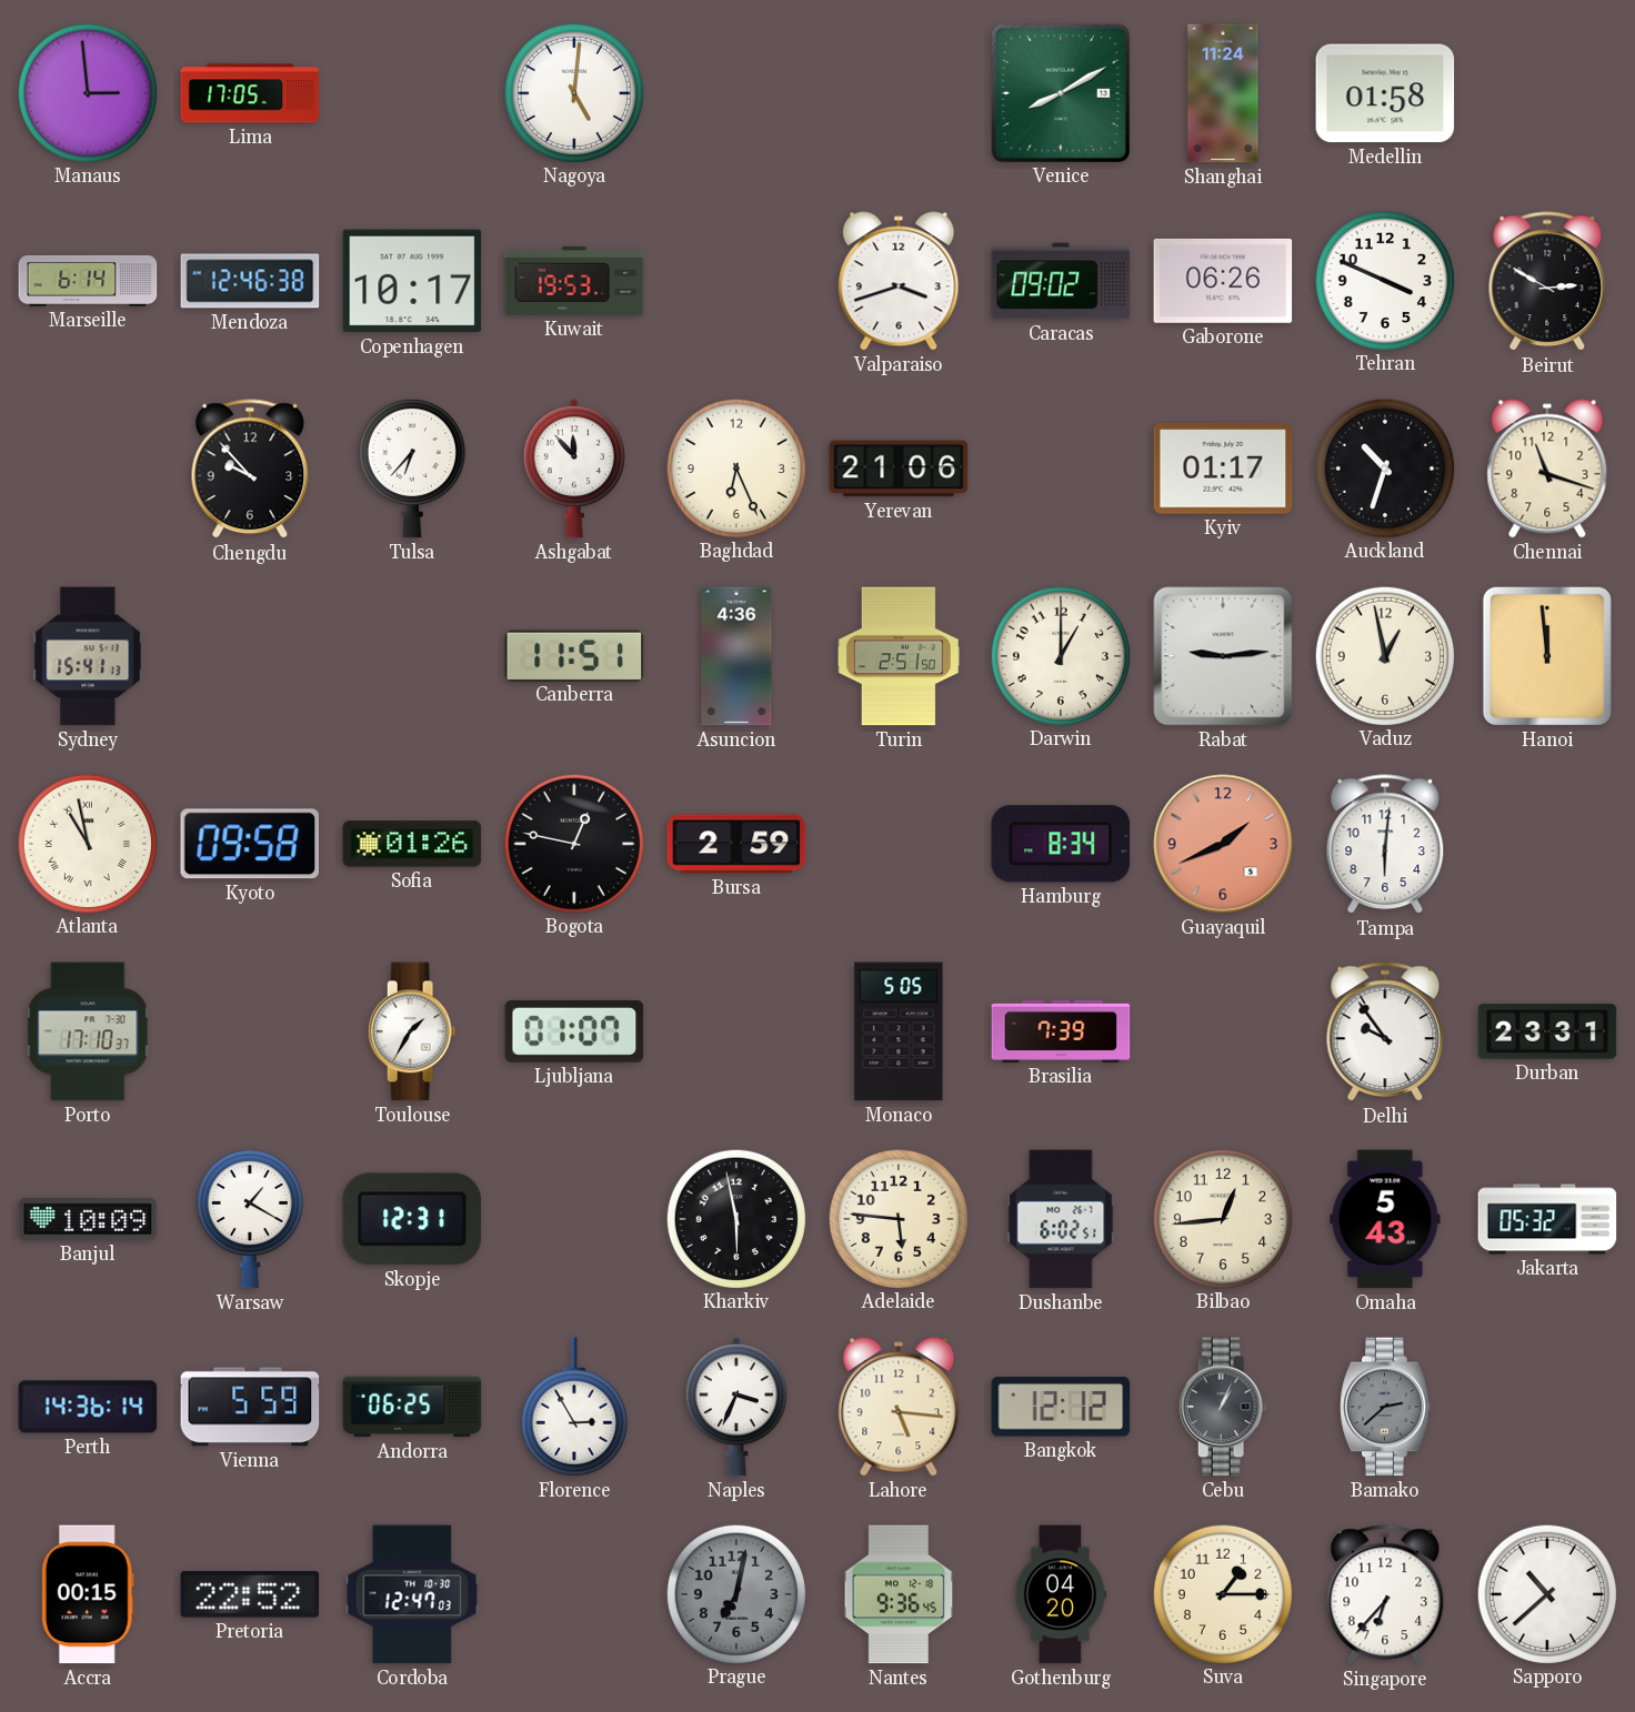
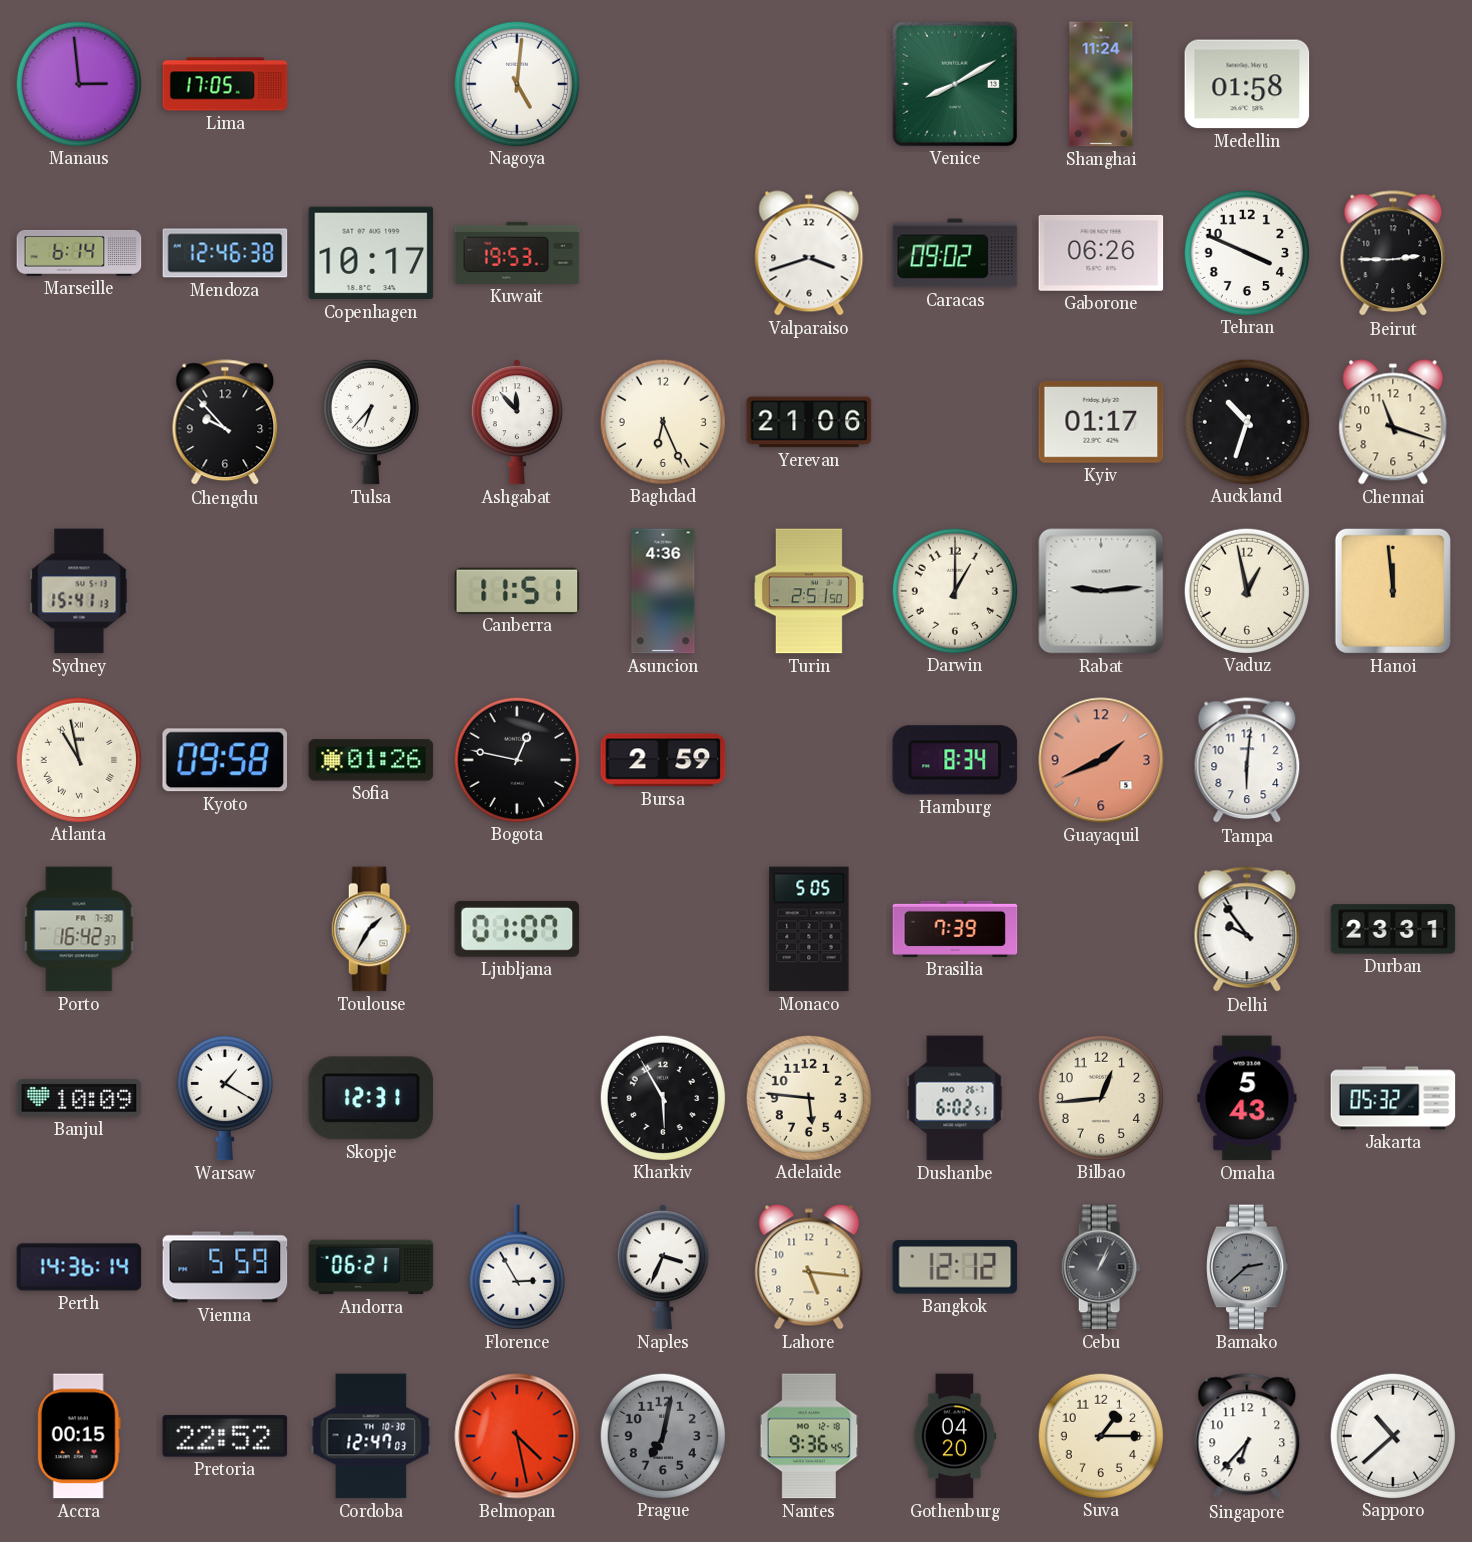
Beirut: 2:50 -> 2:45
Porto: 17:10 -> 16:42
Kharkiv: 5:58 -> 5:55
Andorra: 06:25 -> 06:21
Belmopan: none -> 4:28
